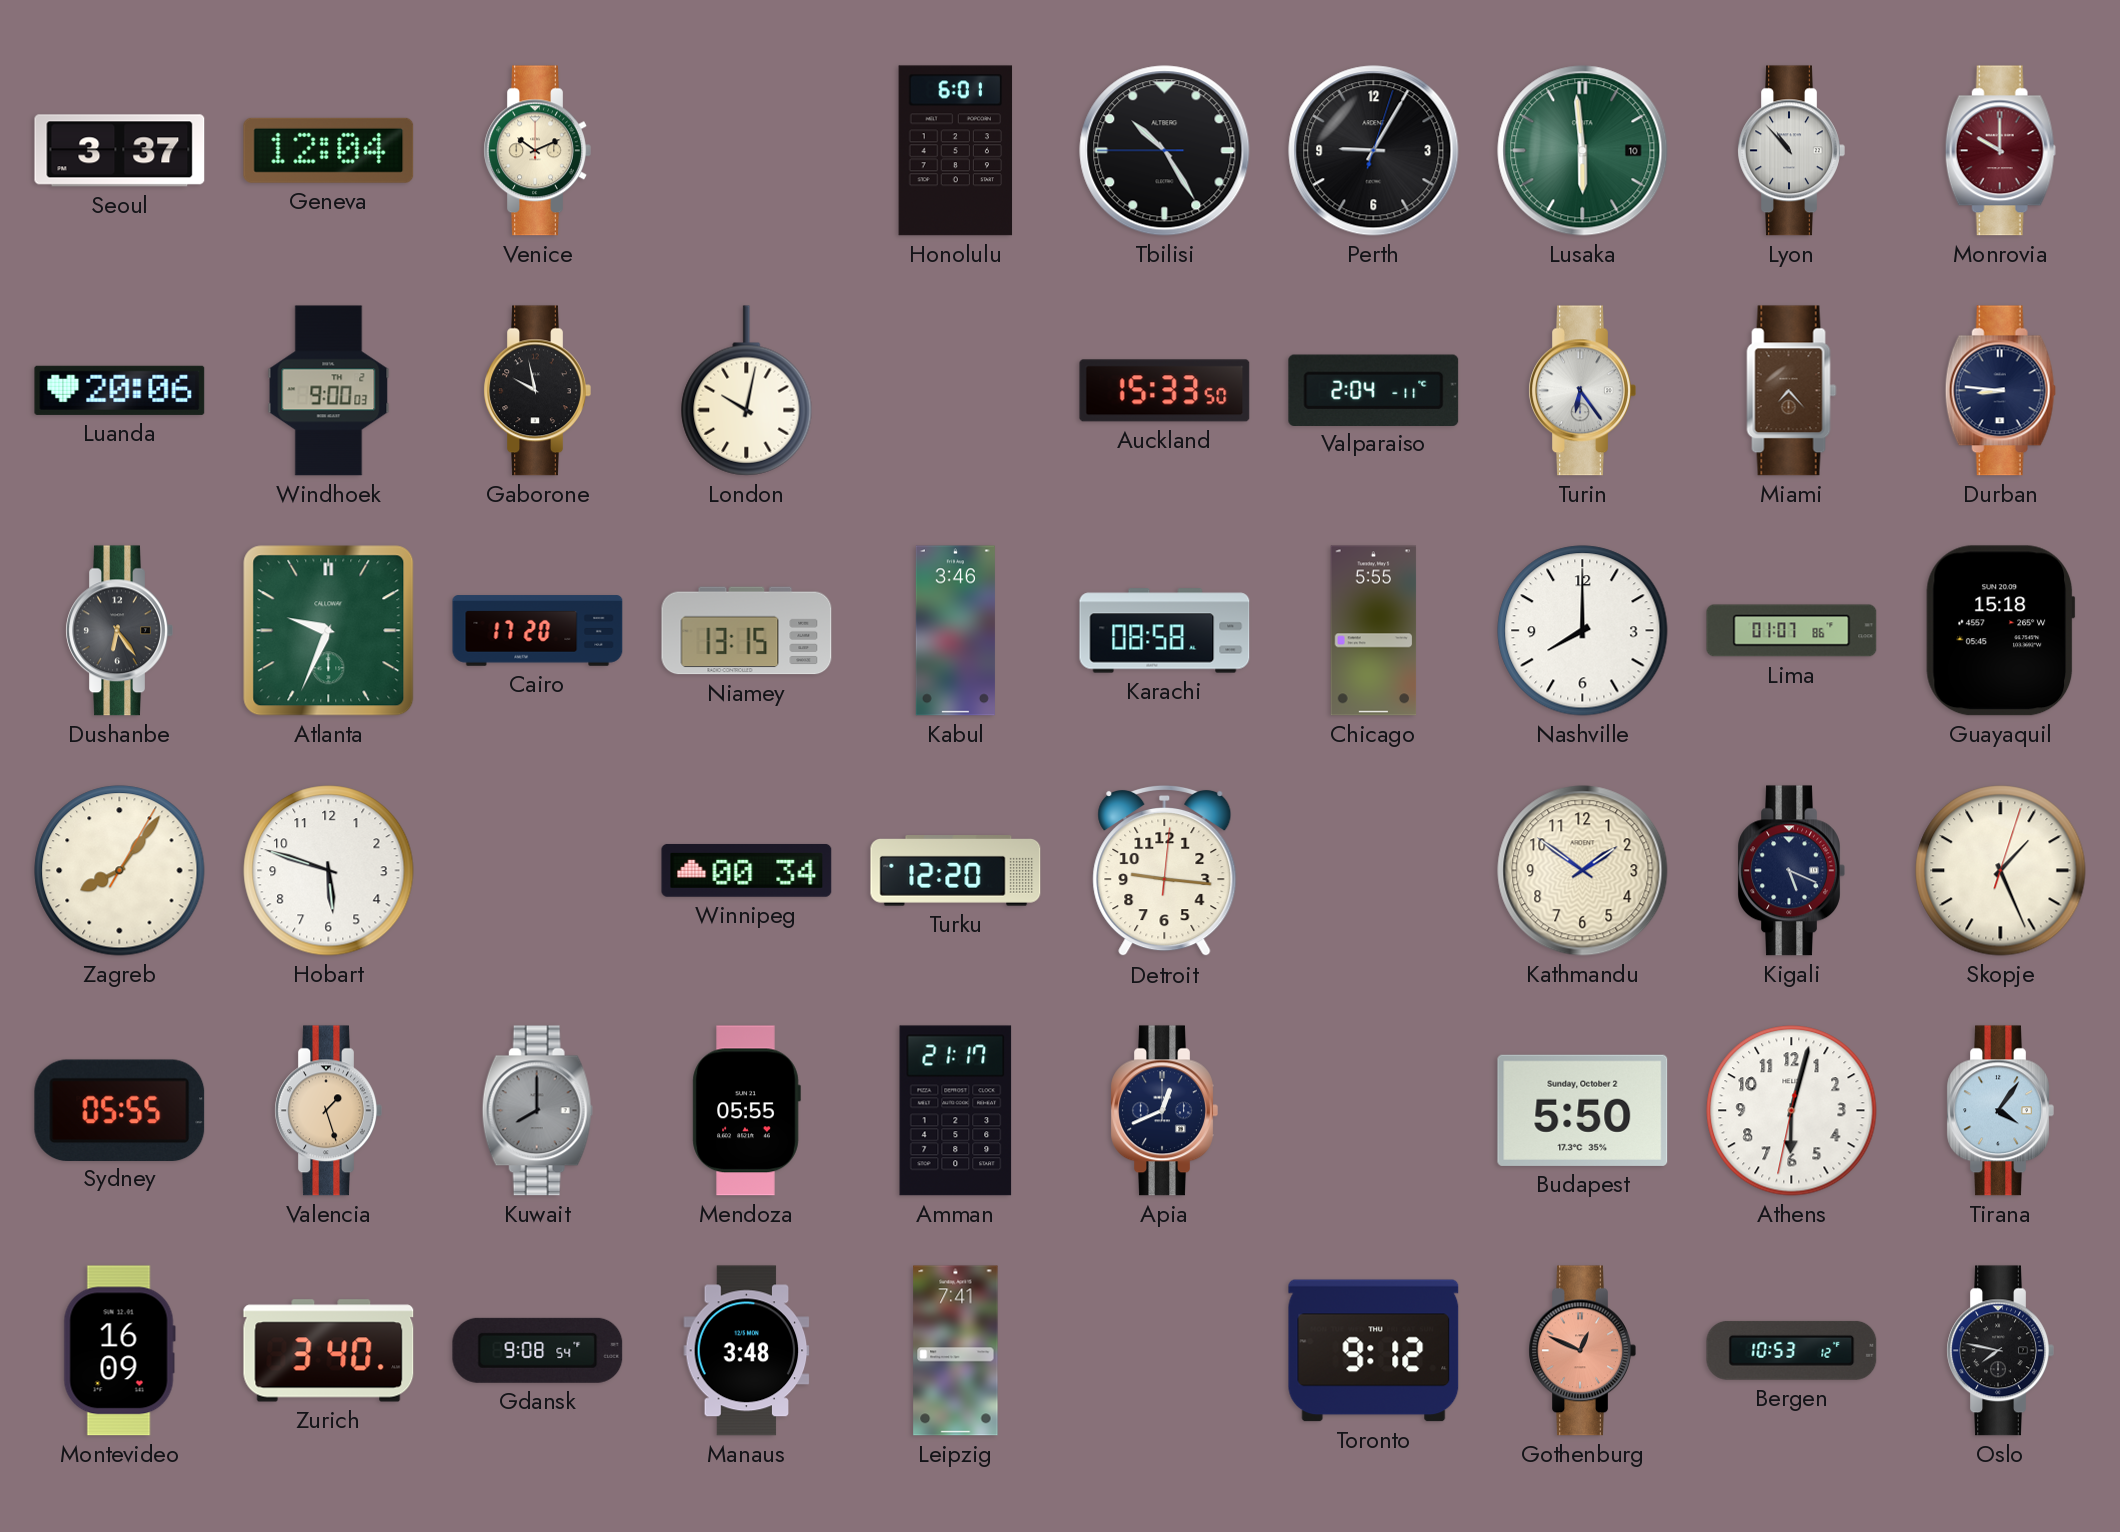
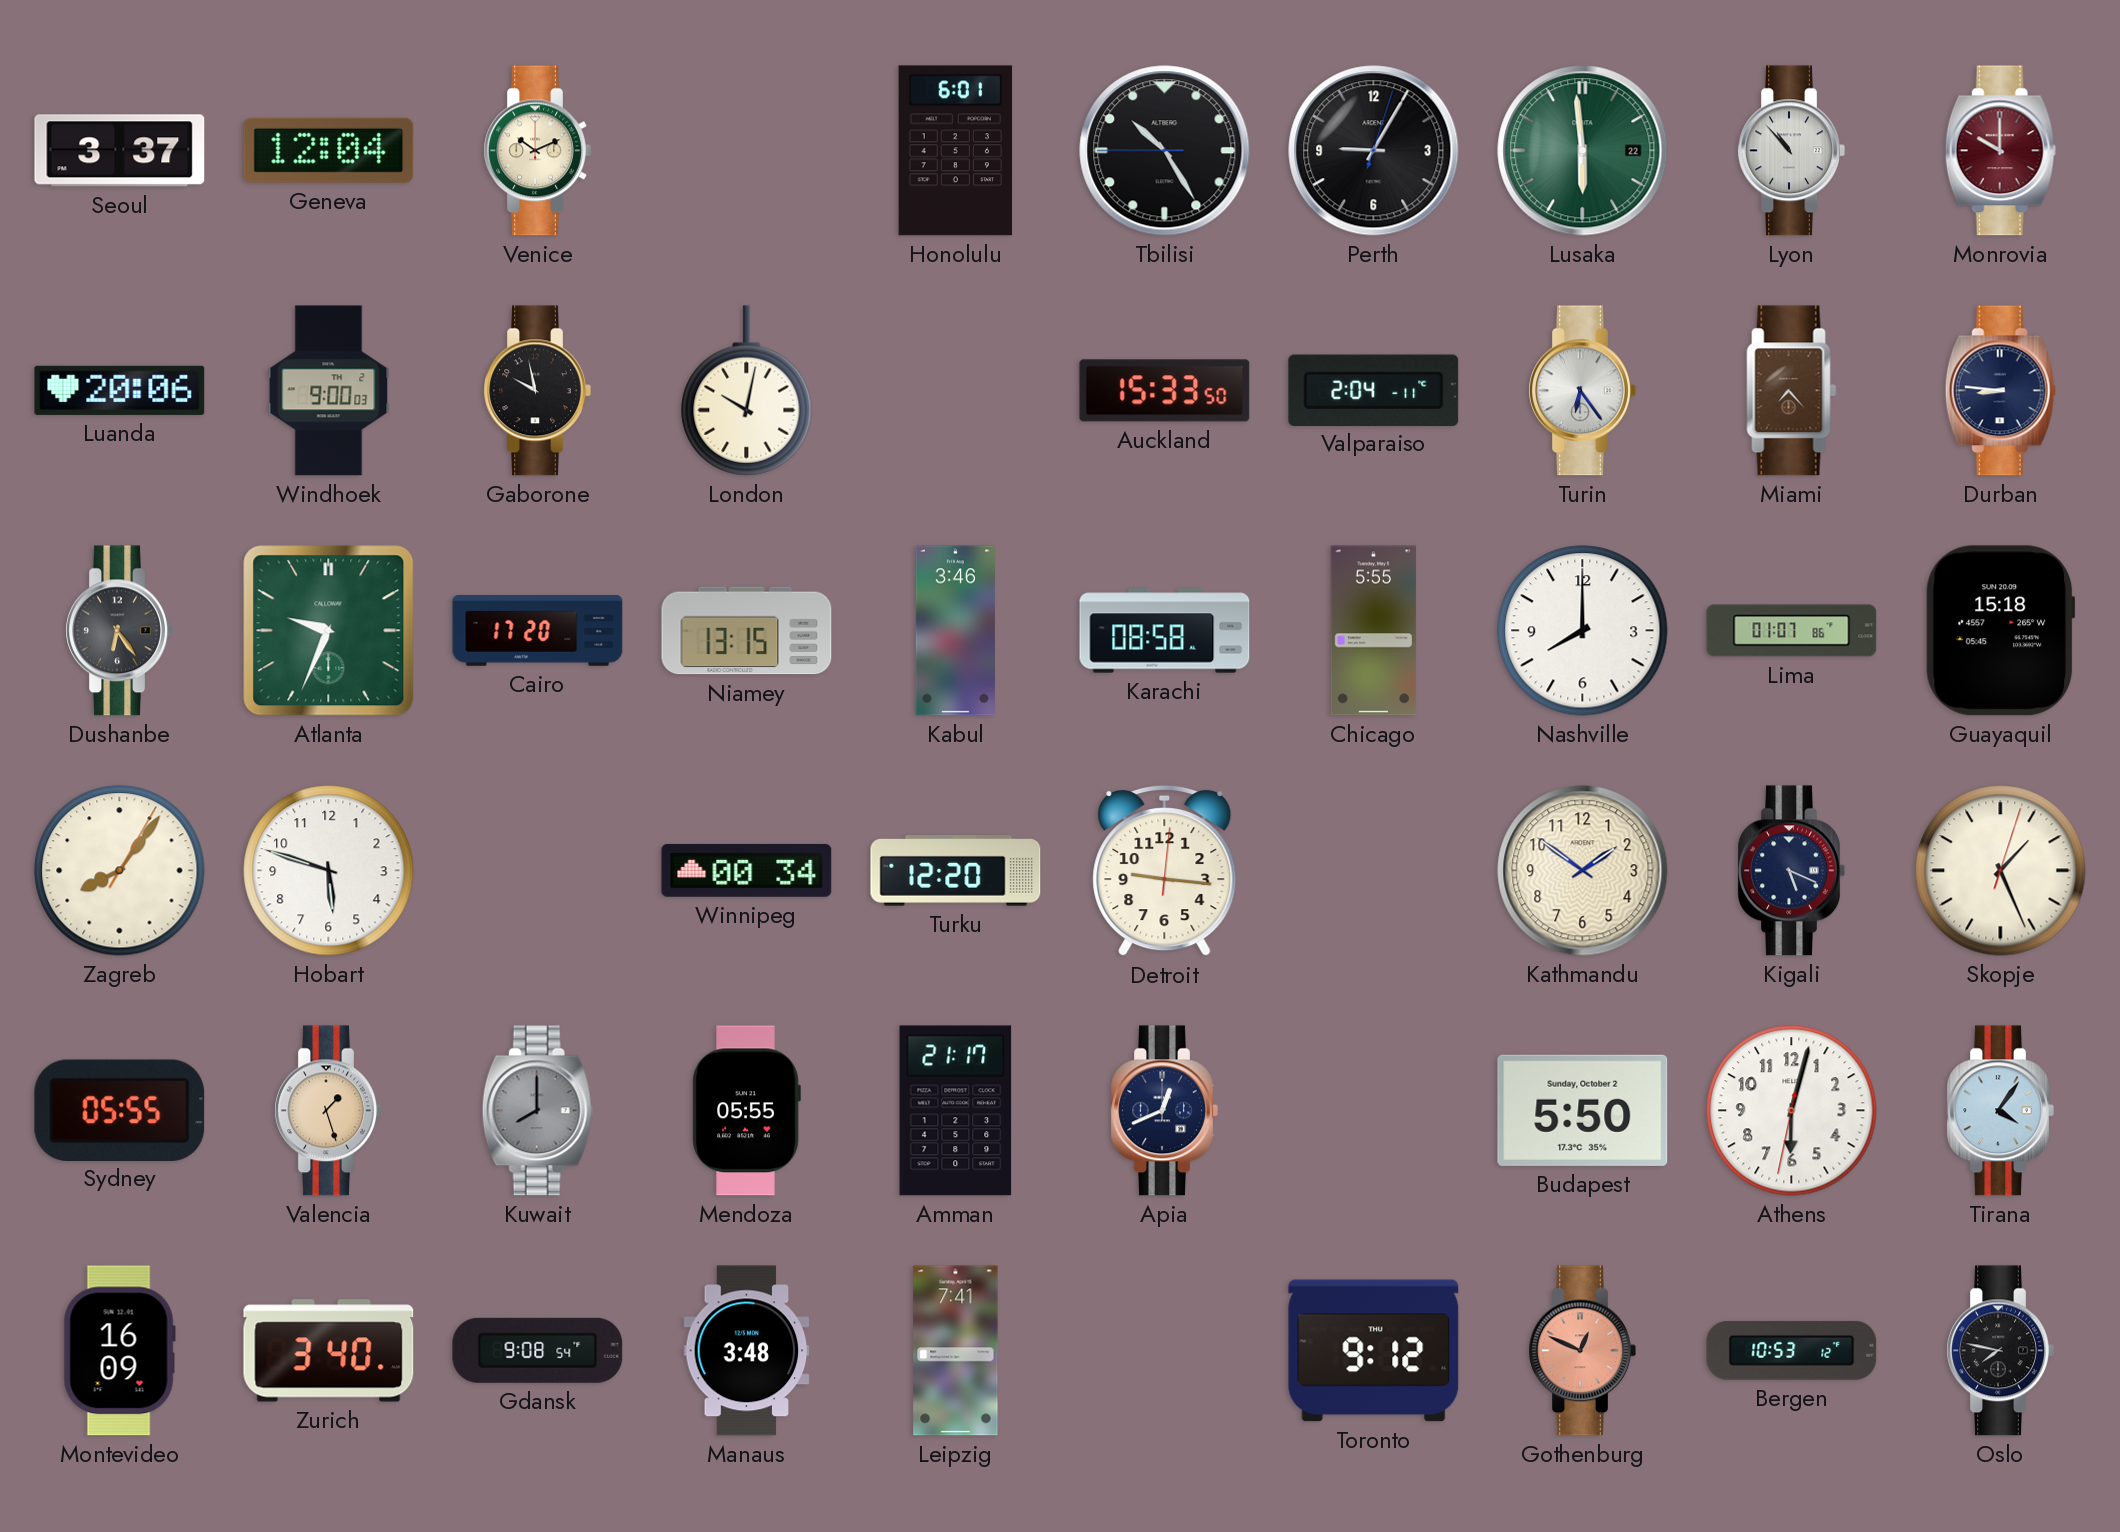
Lusaka date: 10 -> 22
